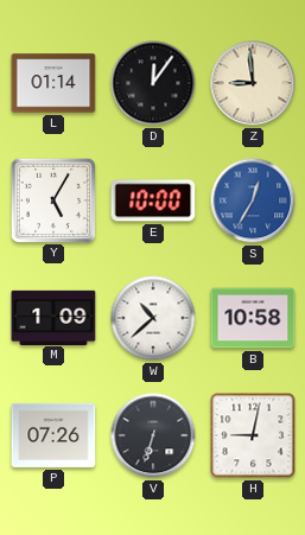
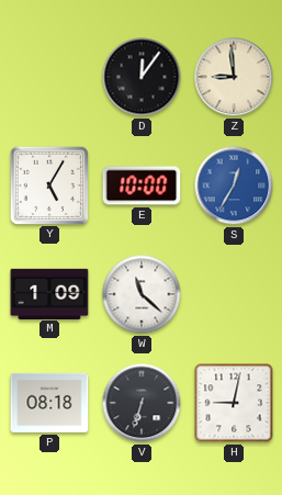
L: 01:14 -> none
W: 10:38 -> 11:22
B: 10:58 -> none
P: 07:26 -> 08:18
